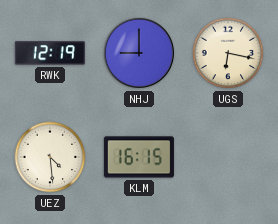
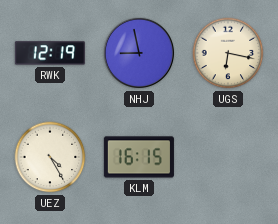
NHJ: 9:00 -> 8:58
UEZ: 4:29 -> 4:25
